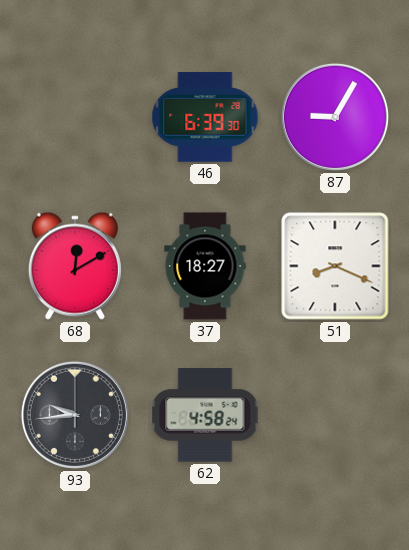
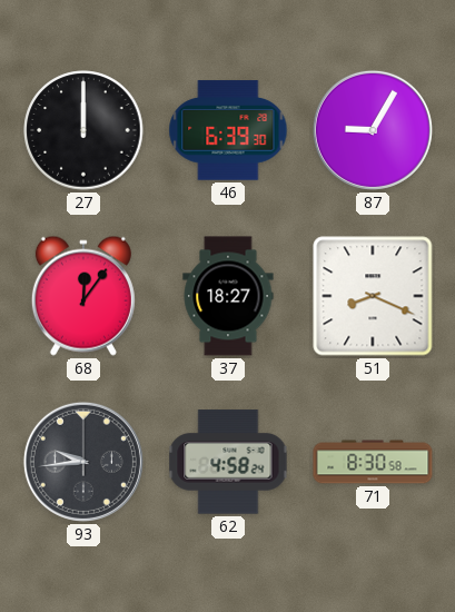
27: none -> 12:00
68: 12:10 -> 12:06
71: none -> 8:30
